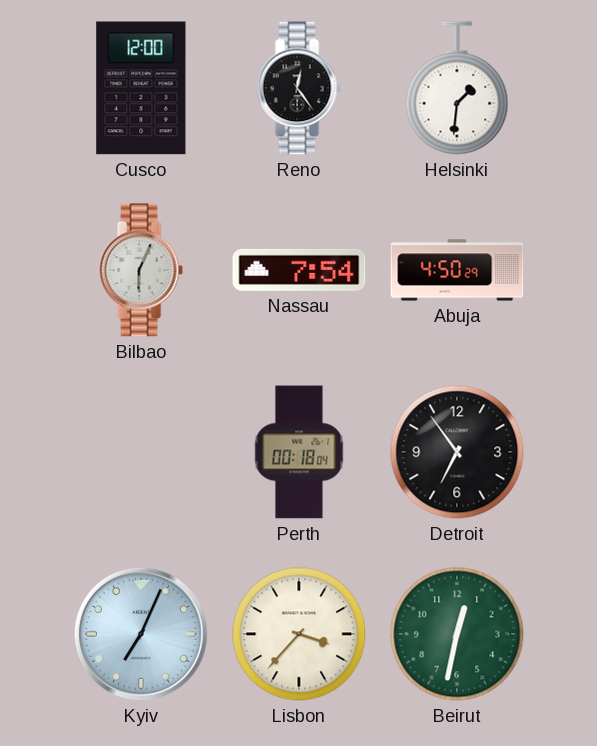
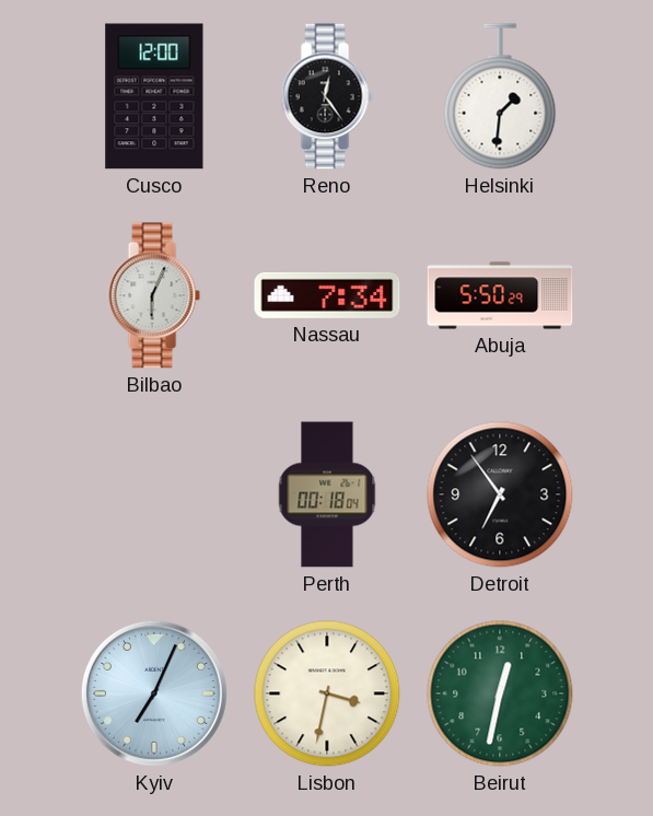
Nassau: 7:54 -> 7:34
Abuja: 4:50 -> 5:50
Lisbon: 3:37 -> 3:32
